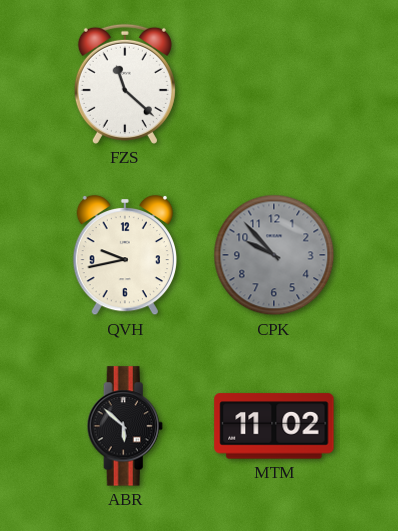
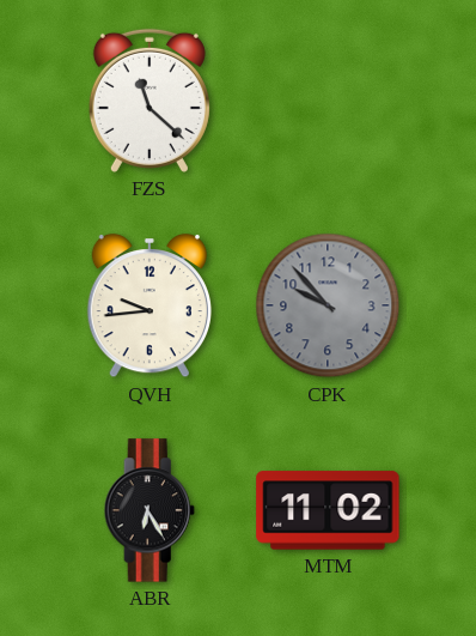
QVH: 9:43 -> 9:44
ABR: 5:52 -> 6:25
